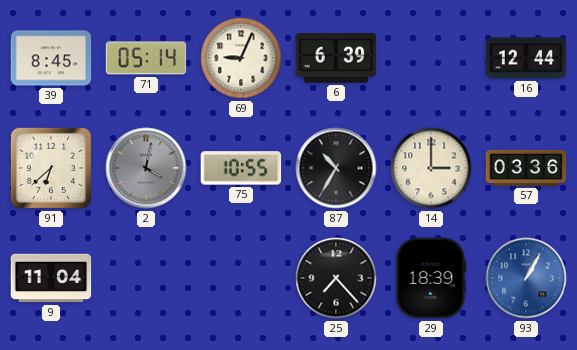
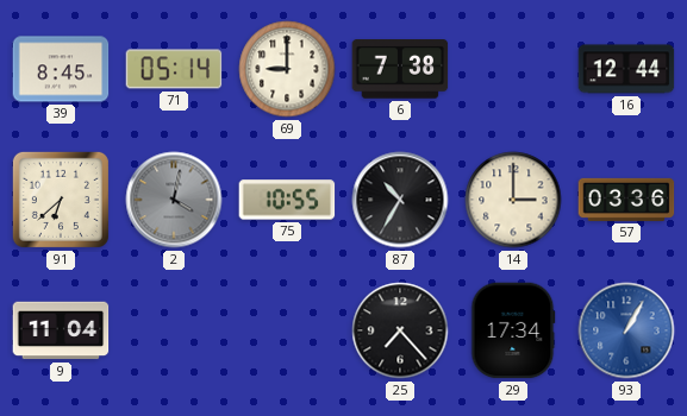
69: 9:04 -> 9:00
6: 6:39 -> 7:38
29: 18:39 -> 17:34
